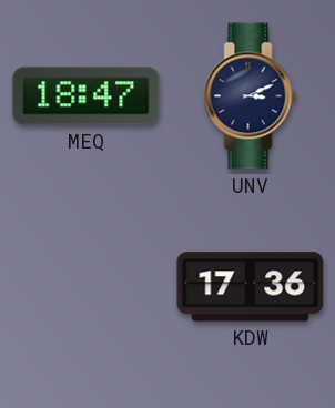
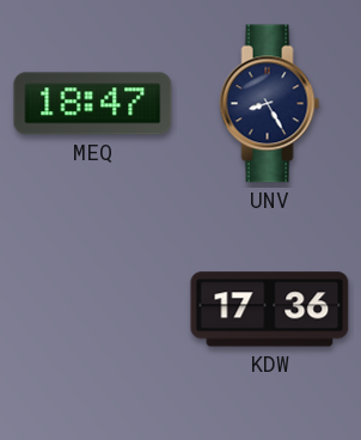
UNV: 3:11 -> 8:25
